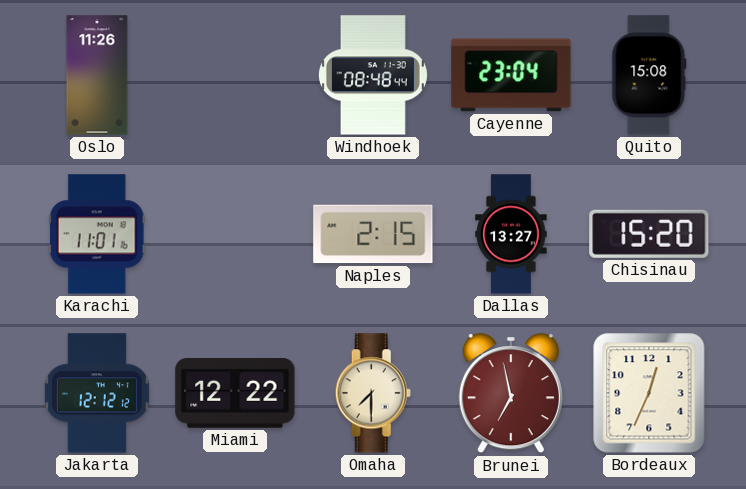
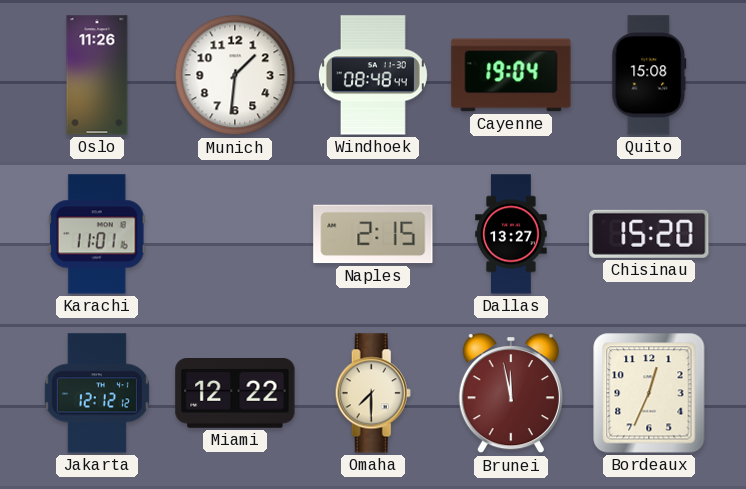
Munich: none -> 1:31
Cayenne: 23:04 -> 19:04
Brunei: 6:58 -> 11:58
